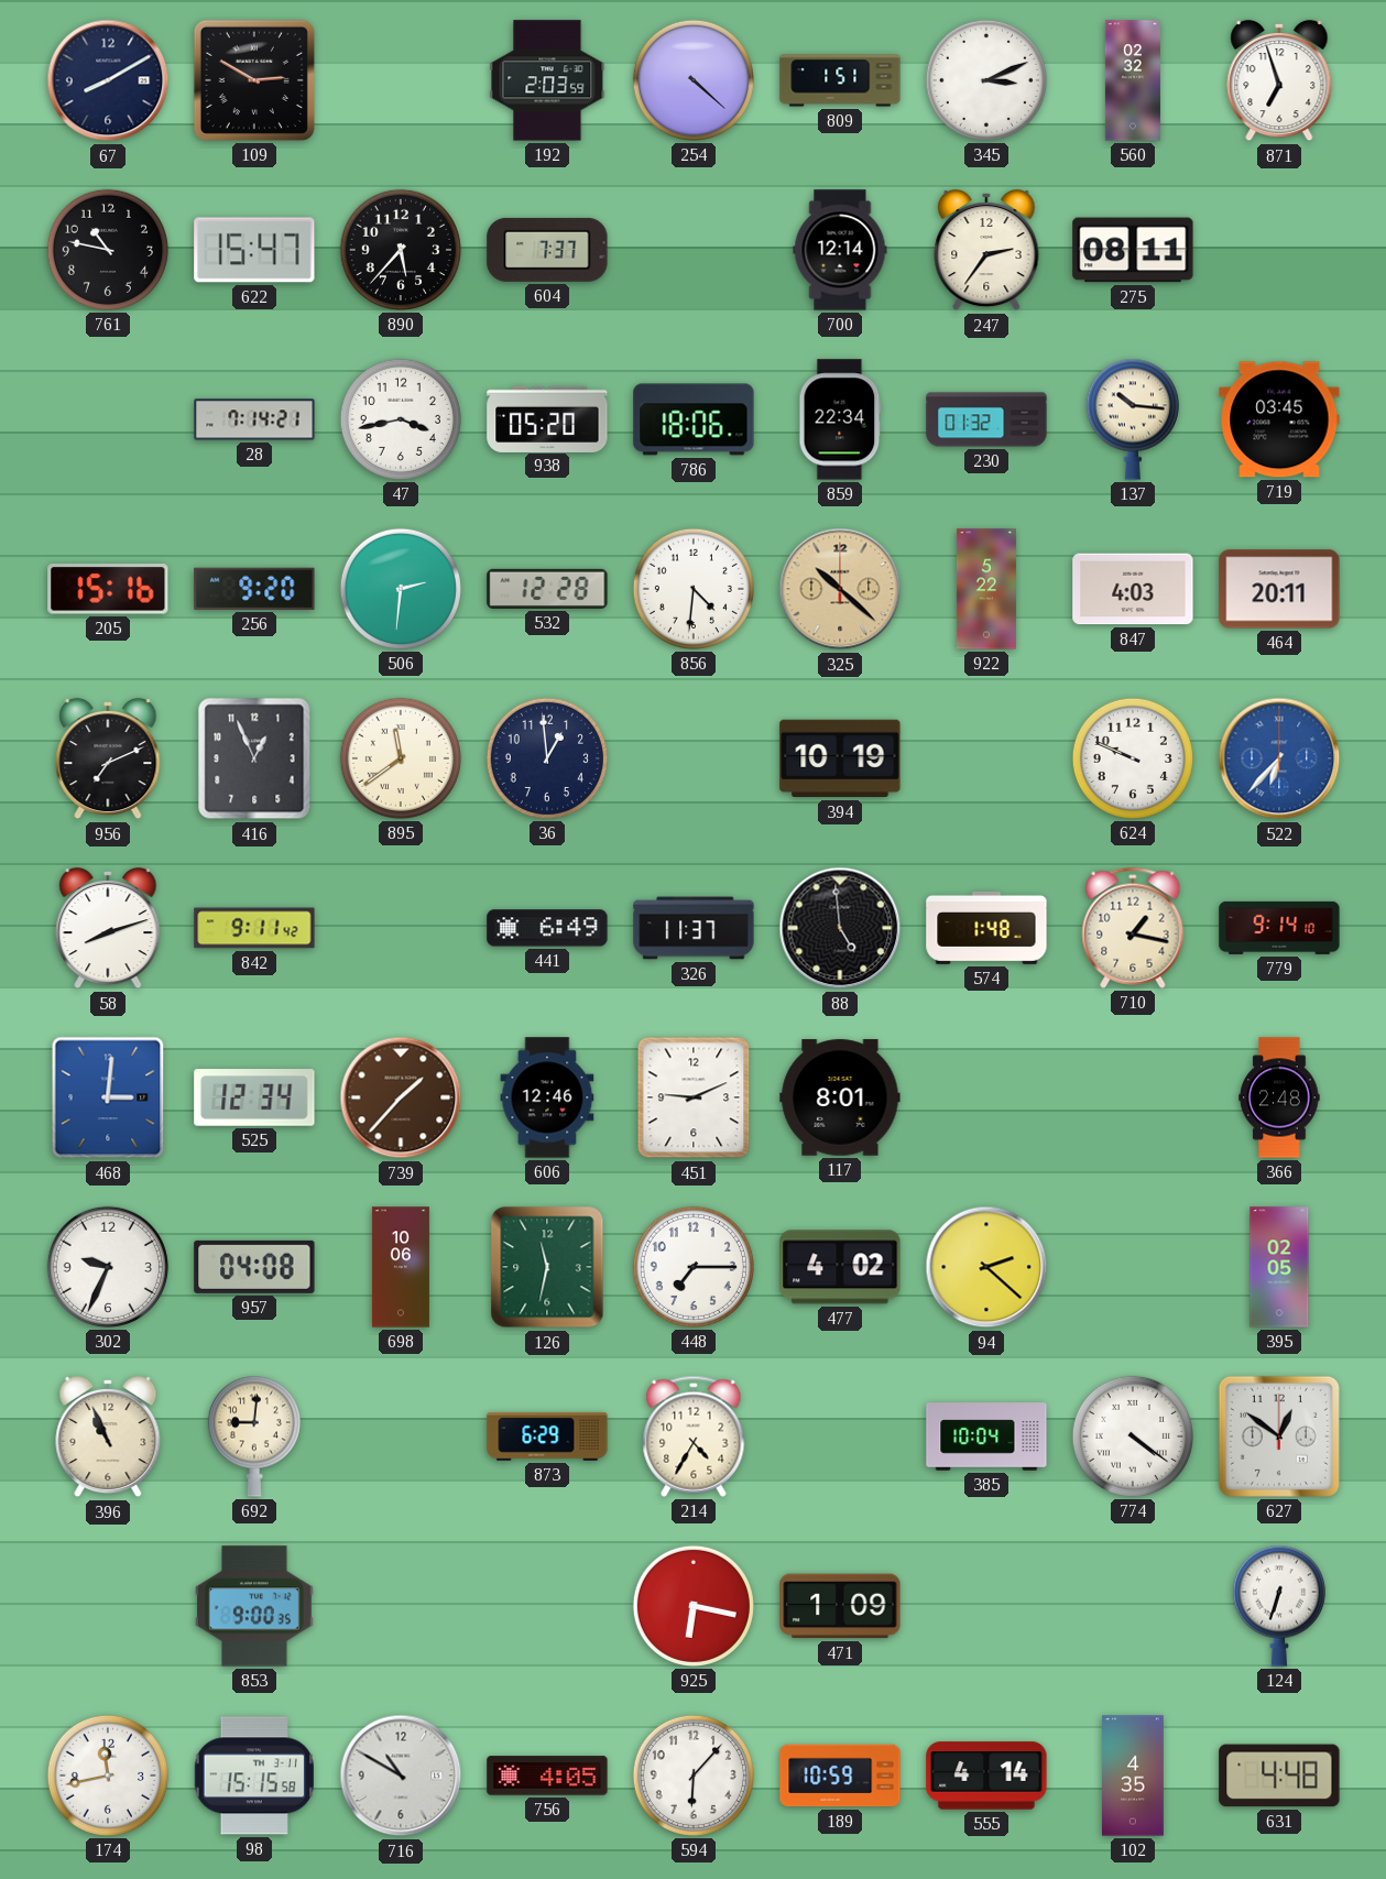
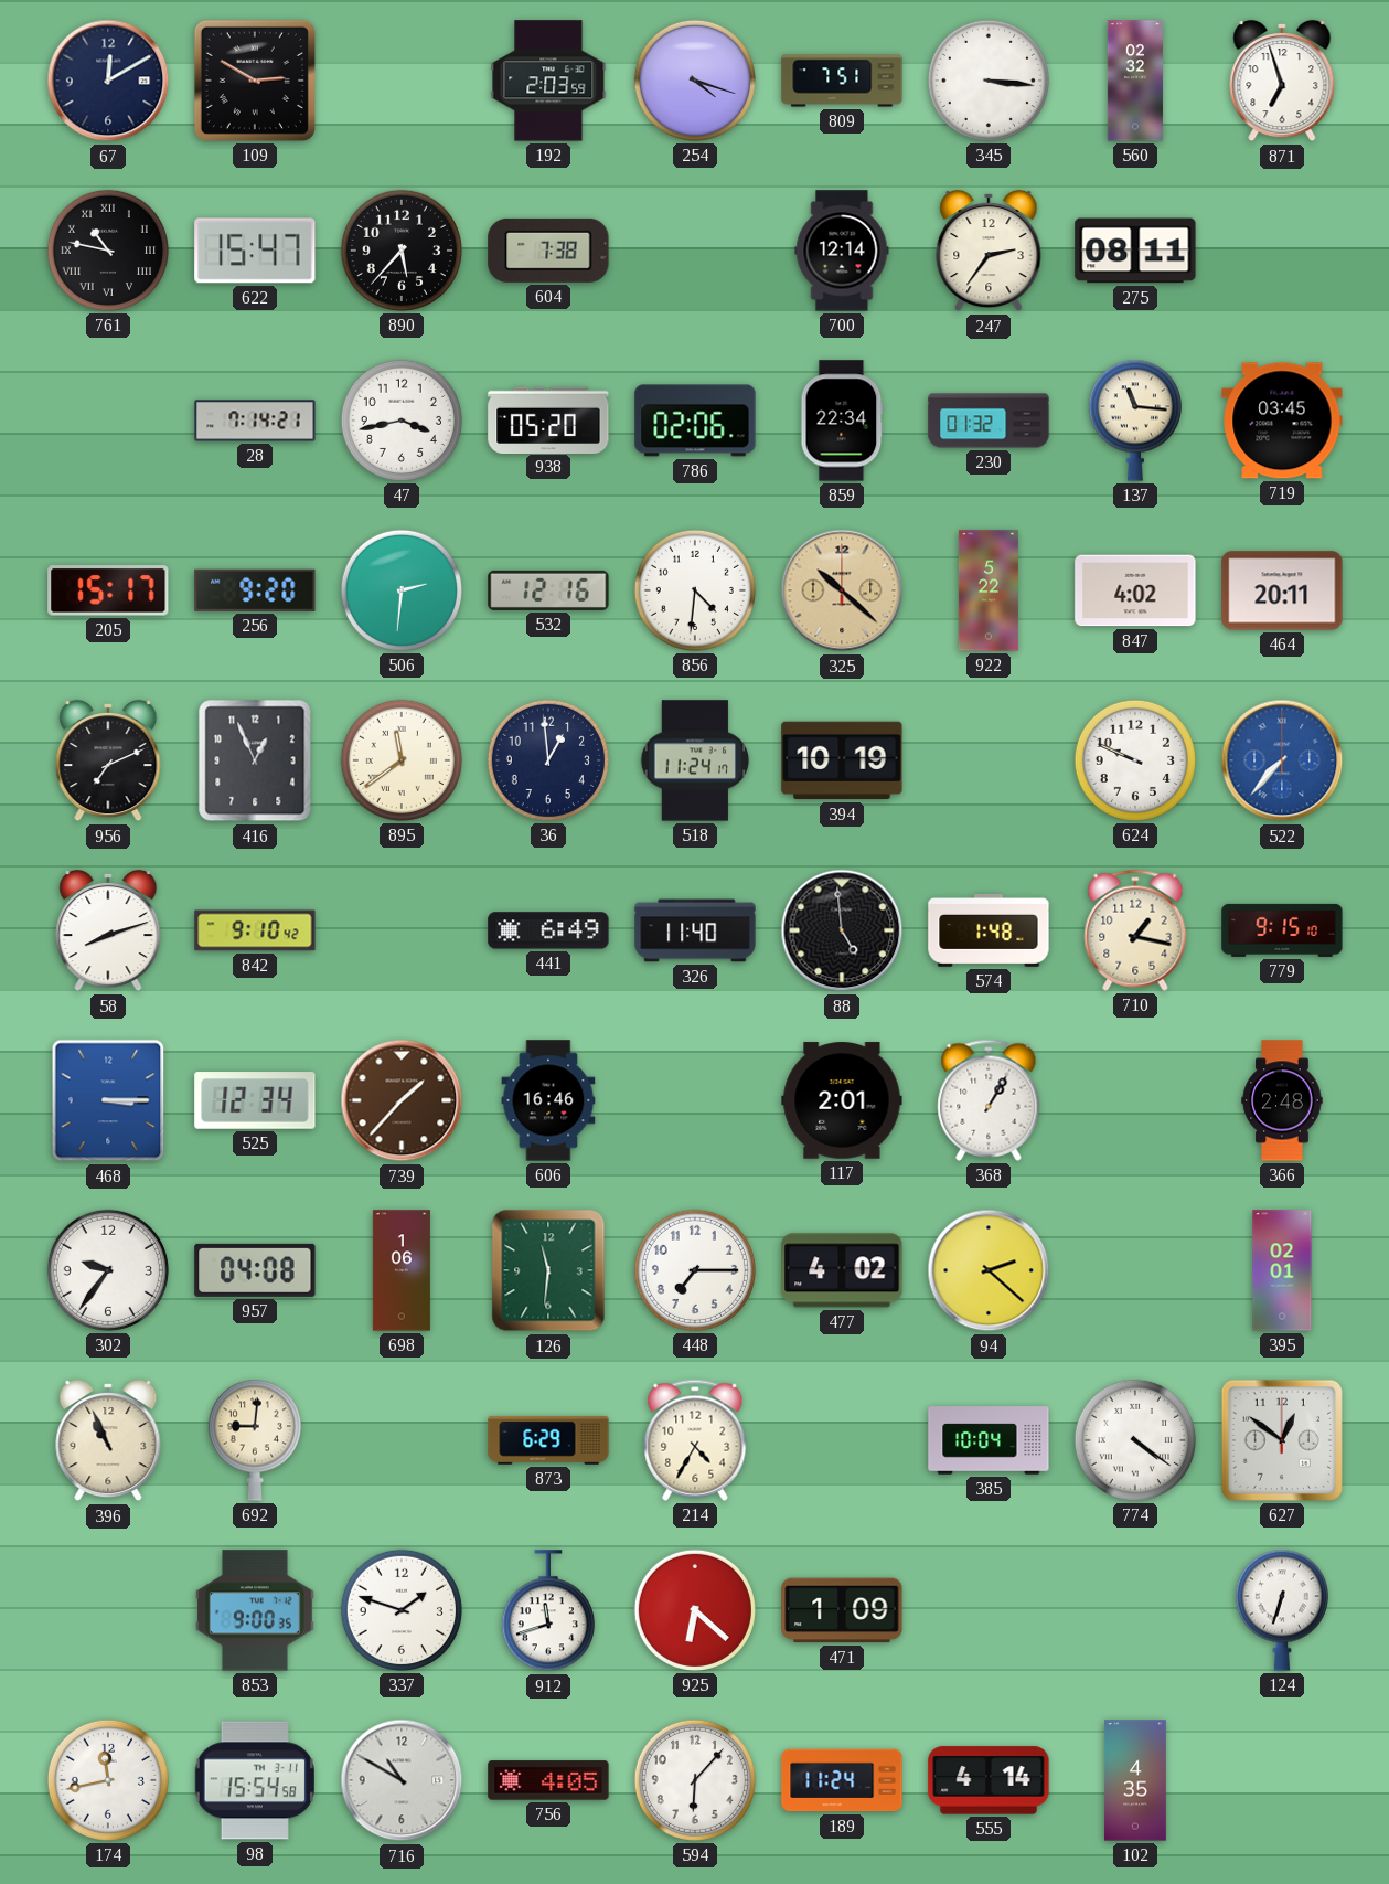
67: 8:10 -> 12:10
254: 4:22 -> 4:18
809: 1:51 -> 7:51
345: 3:11 -> 3:16
761 numerals: Arabic -> Roman
604: 7:37 -> 7:38
786: 18:06 -> 02:06
137: 10:16 -> 11:16
205: 15:16 -> 15:17
532: 12:28 -> 12:16
847: 4:03 -> 4:02
518: none -> 11:24
522: 6:37 -> 7:37
842: 9:11 -> 9:10
326: 11:37 -> 11:40
779: 9:14 -> 9:15
468: 3:01 -> 3:15
606: 12:46 -> 16:46
451: 9:11 -> none
117: 8:01 -> 2:01
368: none -> 1:05
302: 9:34 -> 9:36
698: 10:06 -> 1:06
126: 11:32 -> 11:31
395: 02:05 -> 02:01
337: none -> 1:48
912: none -> 11:42
925: 6:17 -> 6:22
98: 15:15 -> 15:54
189: 10:59 -> 11:24
631: 4:48 -> none
